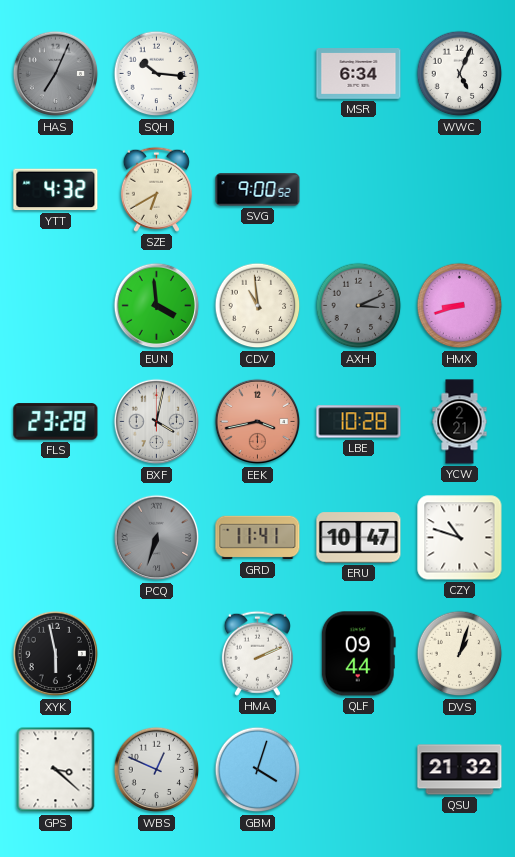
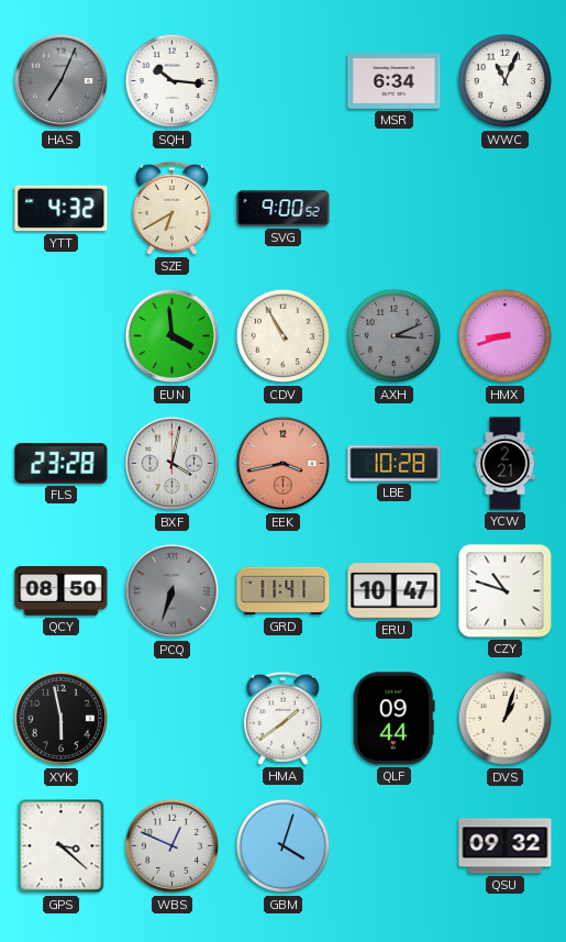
WWC: 5:04 -> 11:04
CDV: 10:59 -> 10:55
QCY: none -> 08:50
HMA: 2:11 -> 1:39
QSU: 21:32 -> 09:32
